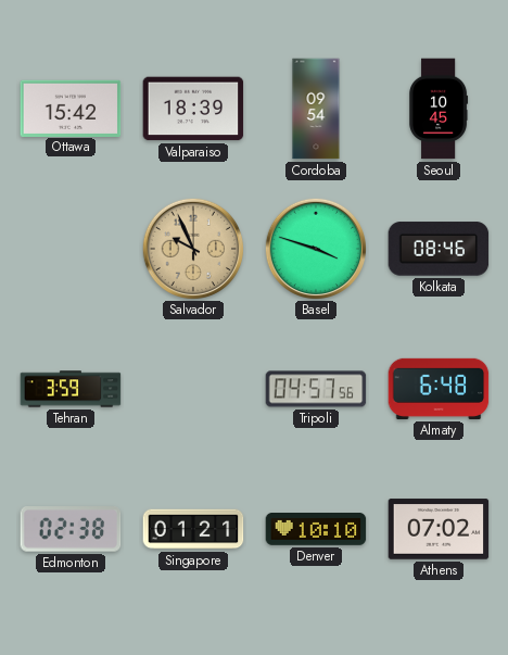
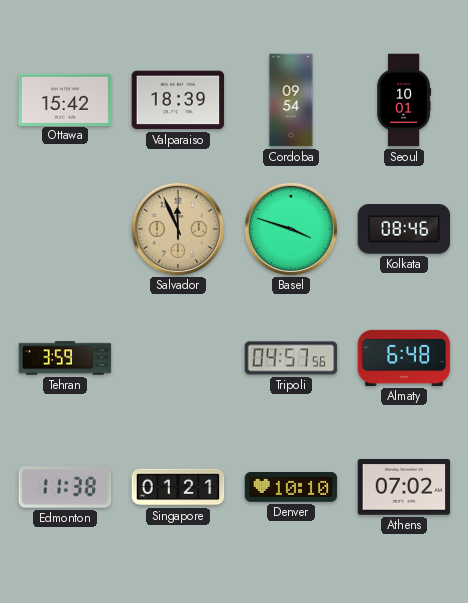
Seoul: 10:45 -> 10:01
Salvador: 9:56 -> 11:56
Edmonton: 02:38 -> 11:38
